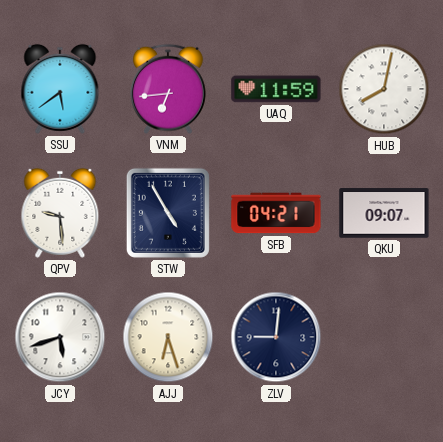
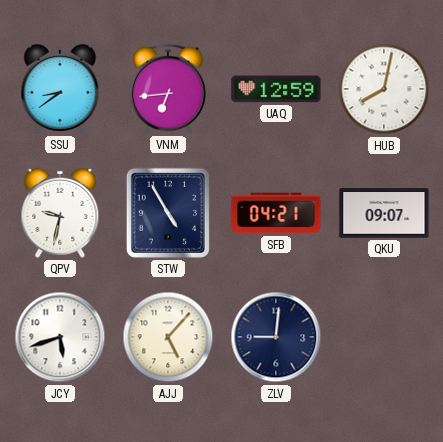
SSU: 5:39 -> 8:39
UAQ: 11:59 -> 12:59
QPV: 9:29 -> 9:32
AJJ: 6:27 -> 5:07
